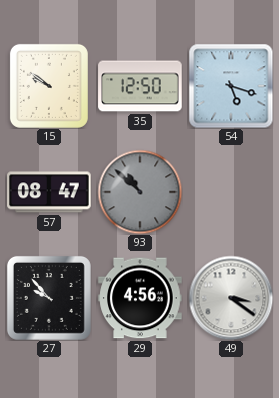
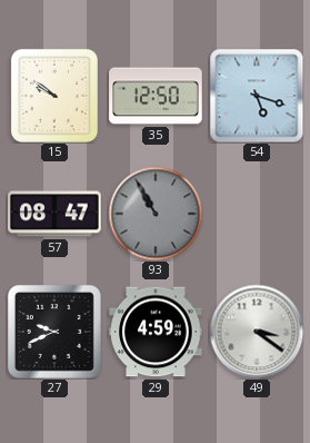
93: 10:52 -> 10:55
27: 9:53 -> 9:41
29: 4:56 -> 4:59
